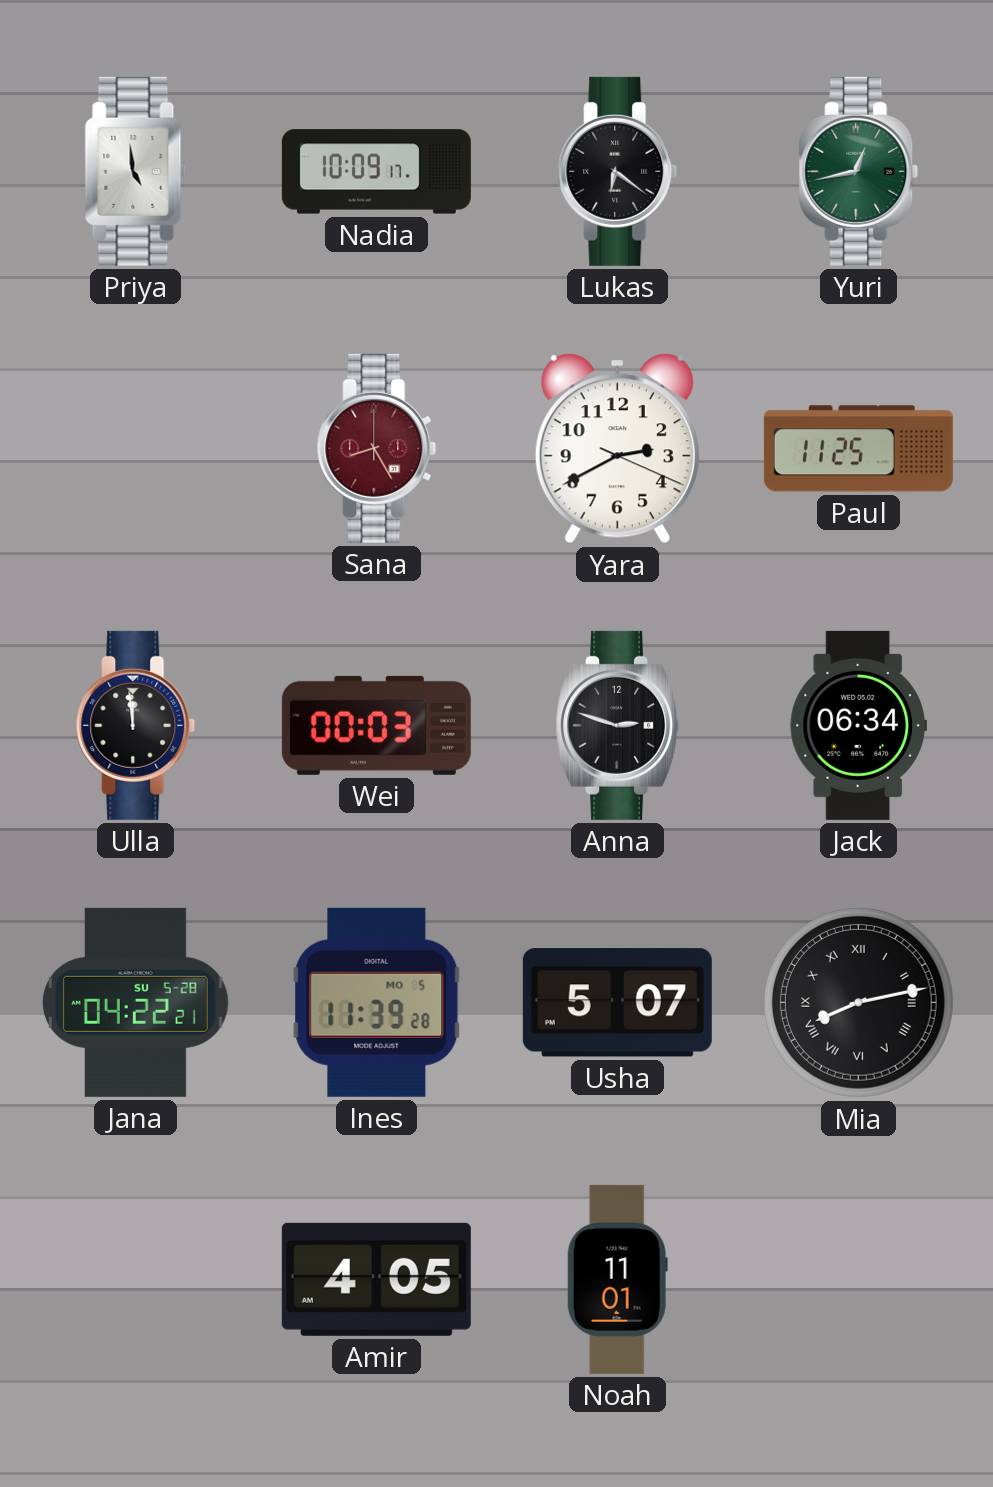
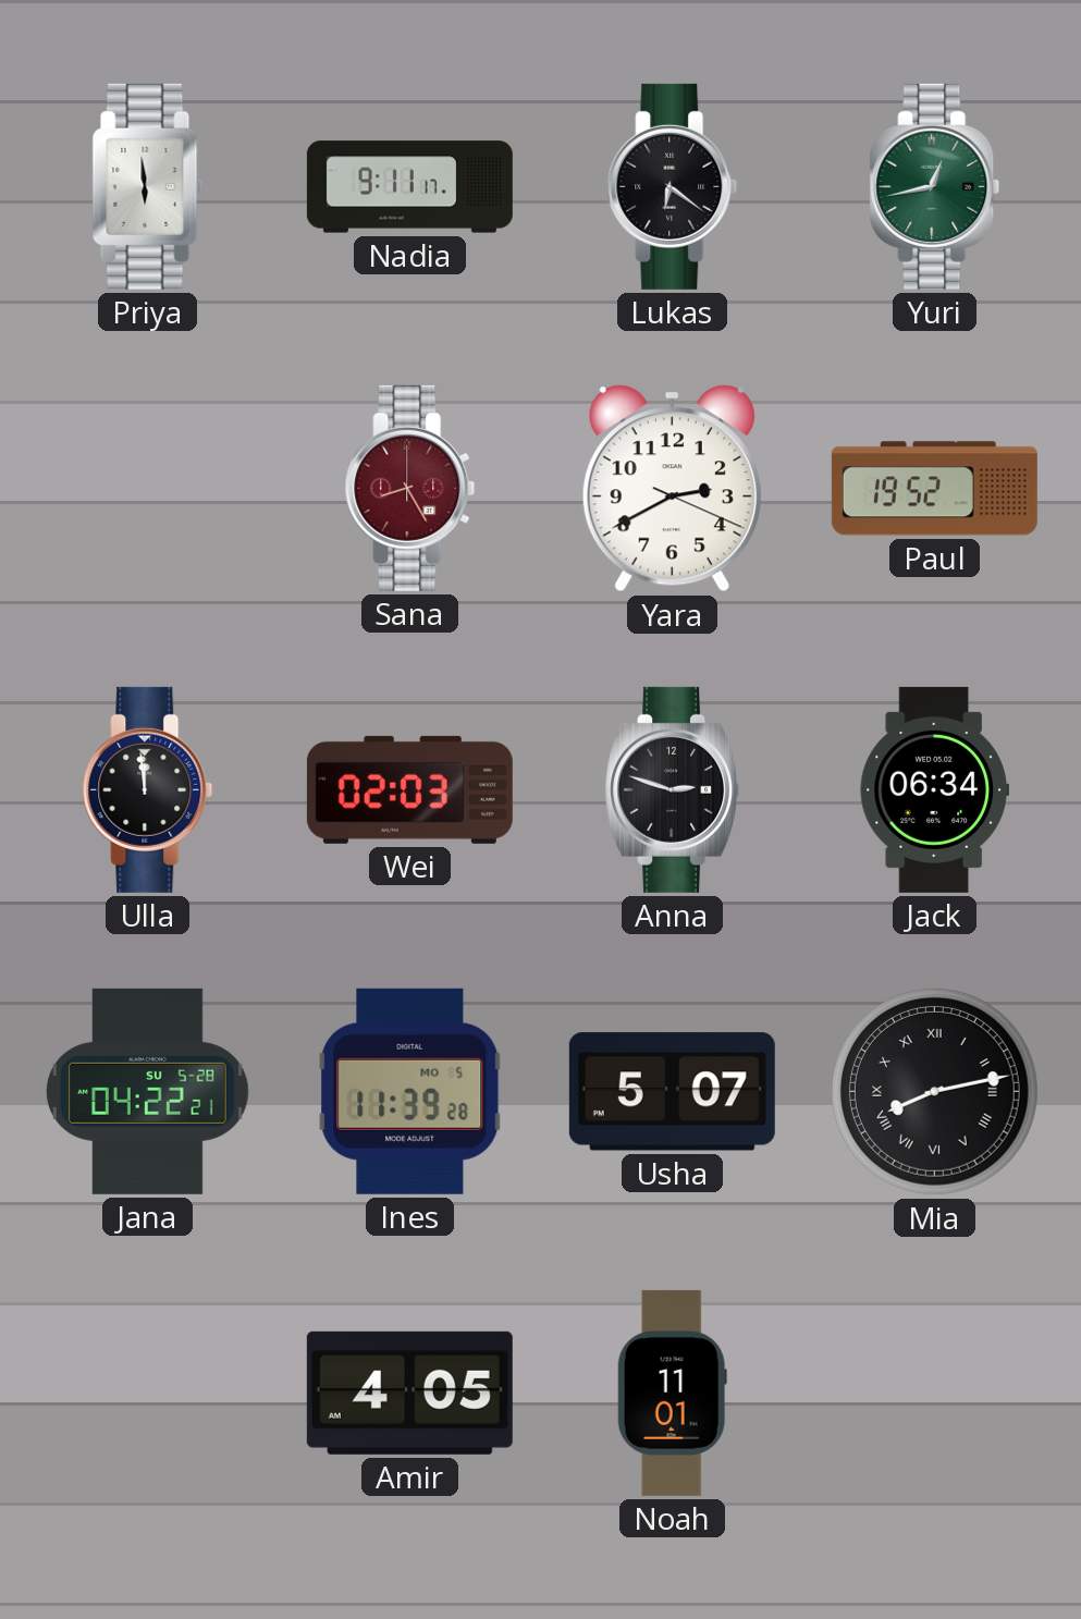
Priya: 4:59 -> 5:59
Nadia: 10:09 -> 9:11
Paul: 11:25 -> 19:52
Wei: 00:03 -> 02:03
